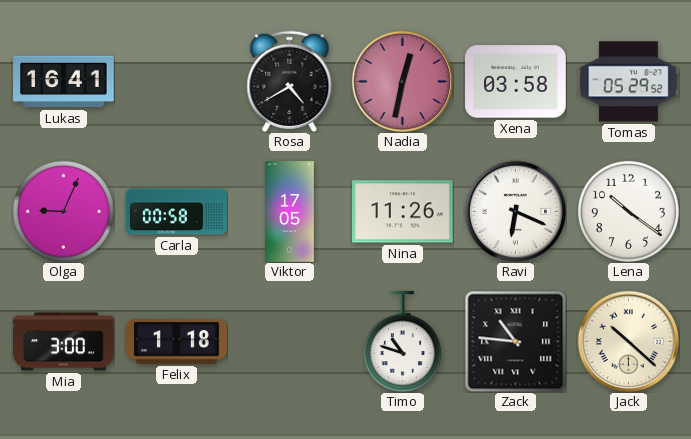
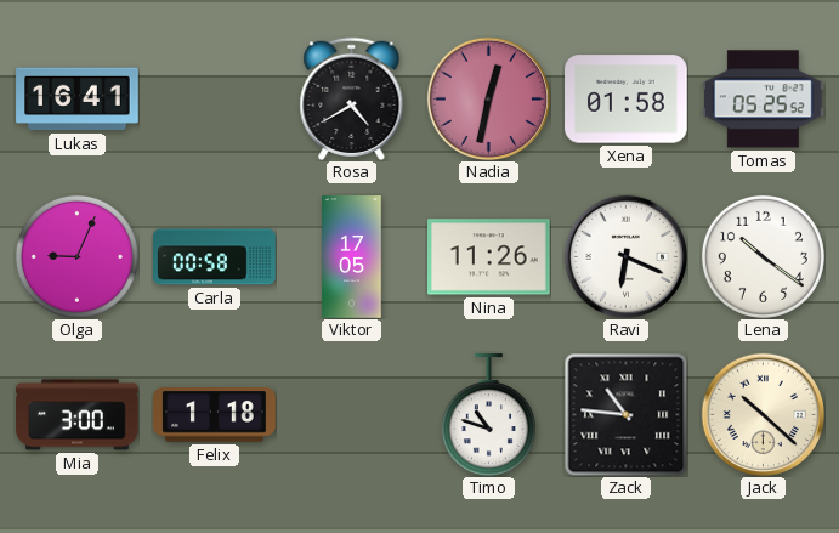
Xena: 03:58 -> 01:58
Tomas: 05:29 -> 05:25
